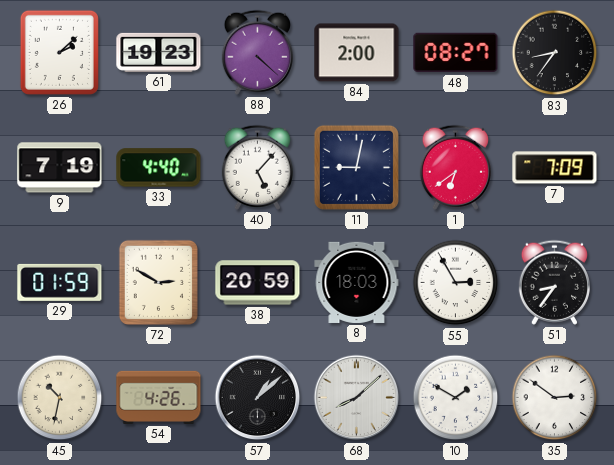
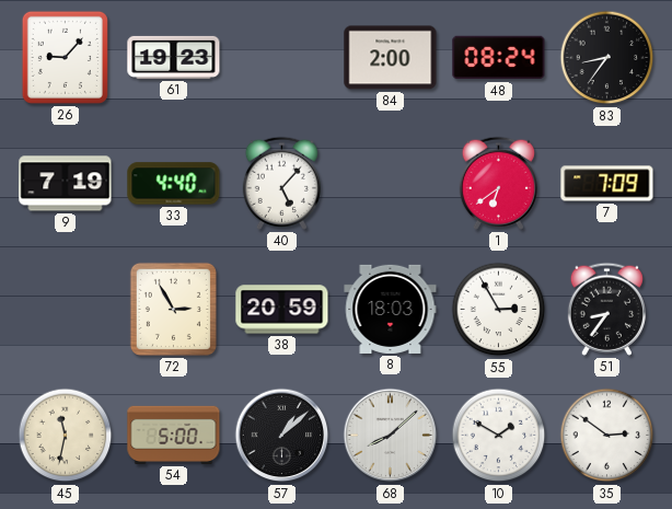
26: 2:08 -> 9:07
88: 4:22 -> none
48: 08:27 -> 08:24
11: 9:02 -> none
29: 01:59 -> none
72: 2:50 -> 2:55
45: 10:32 -> 11:32
54: 4:26 -> 5:00
